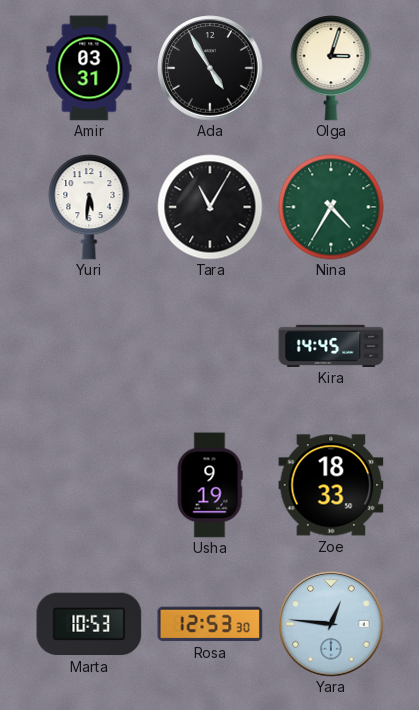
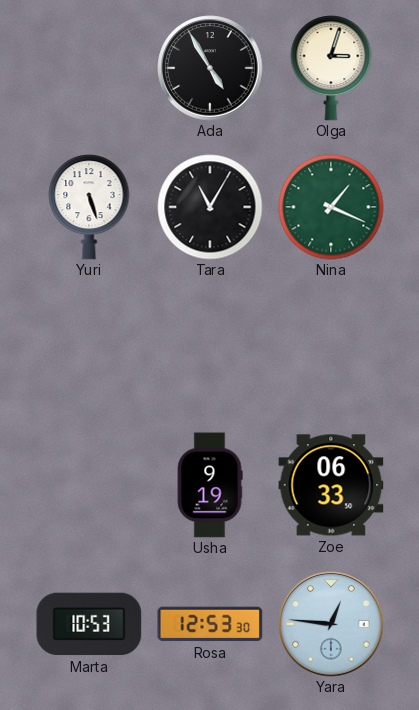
Amir: 03:31 -> none
Yuri: 5:31 -> 5:27
Nina: 4:35 -> 1:19
Kira: 14:45 -> none
Zoe: 18:33 -> 06:33
